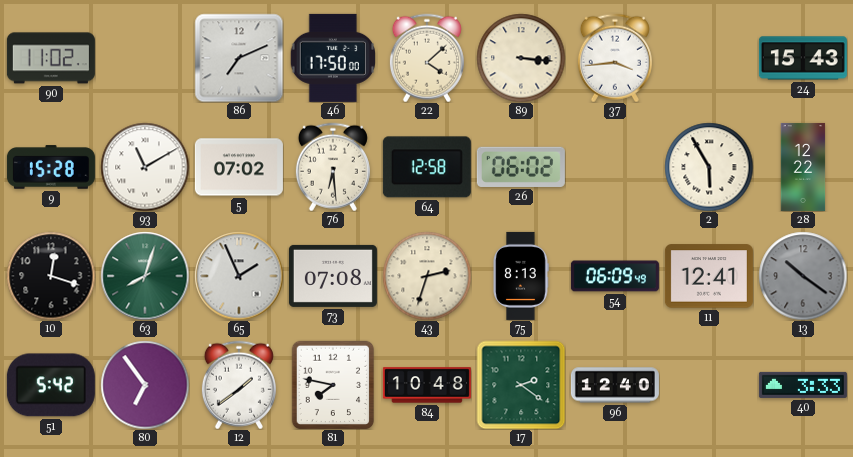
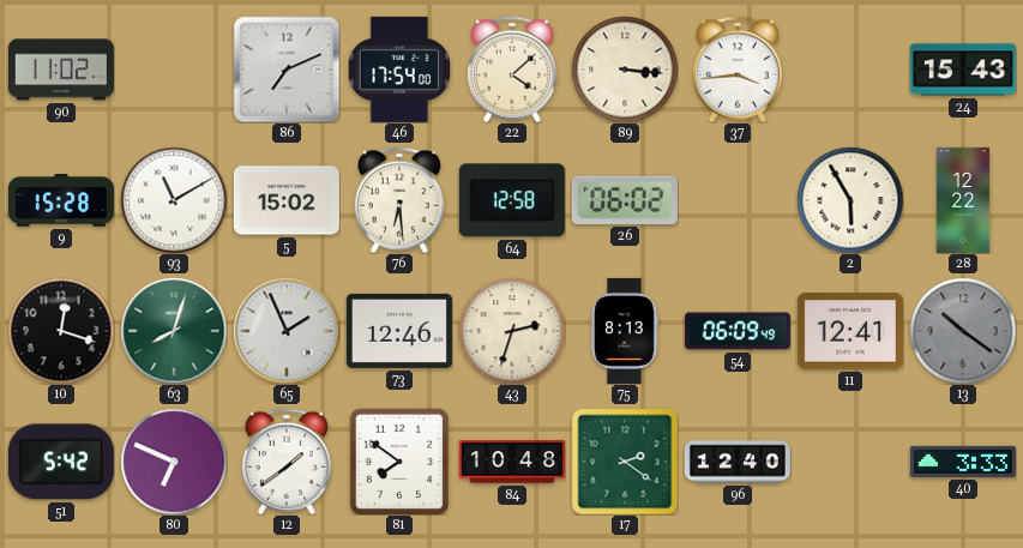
46: 17:50 -> 17:54
5: 07:02 -> 15:02
73: 07:08 -> 12:46
80: 6:54 -> 6:49
81: 7:47 -> 7:51
